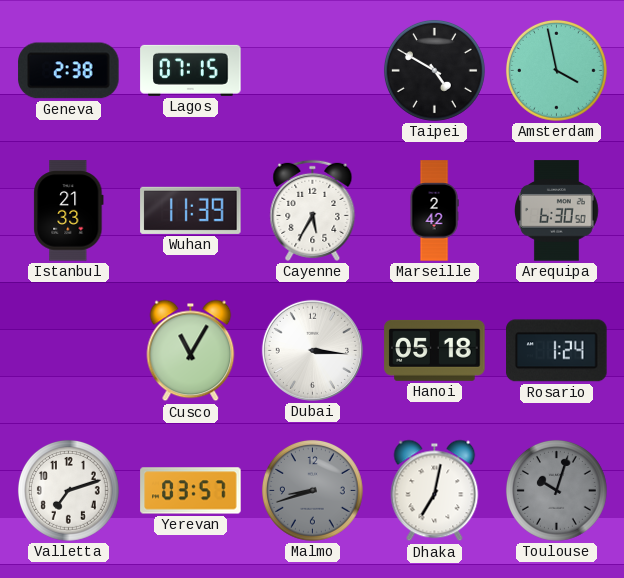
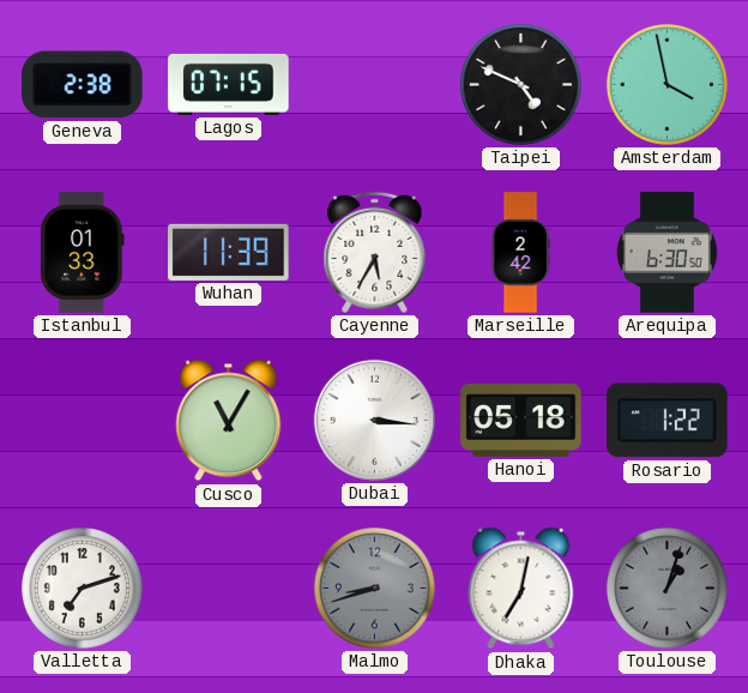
Taipei: 4:50 -> 4:49
Istanbul: 21:33 -> 01:33
Rosario: 1:24 -> 1:22
Yerevan: 03:57 -> none
Toulouse: 10:03 -> 1:03
